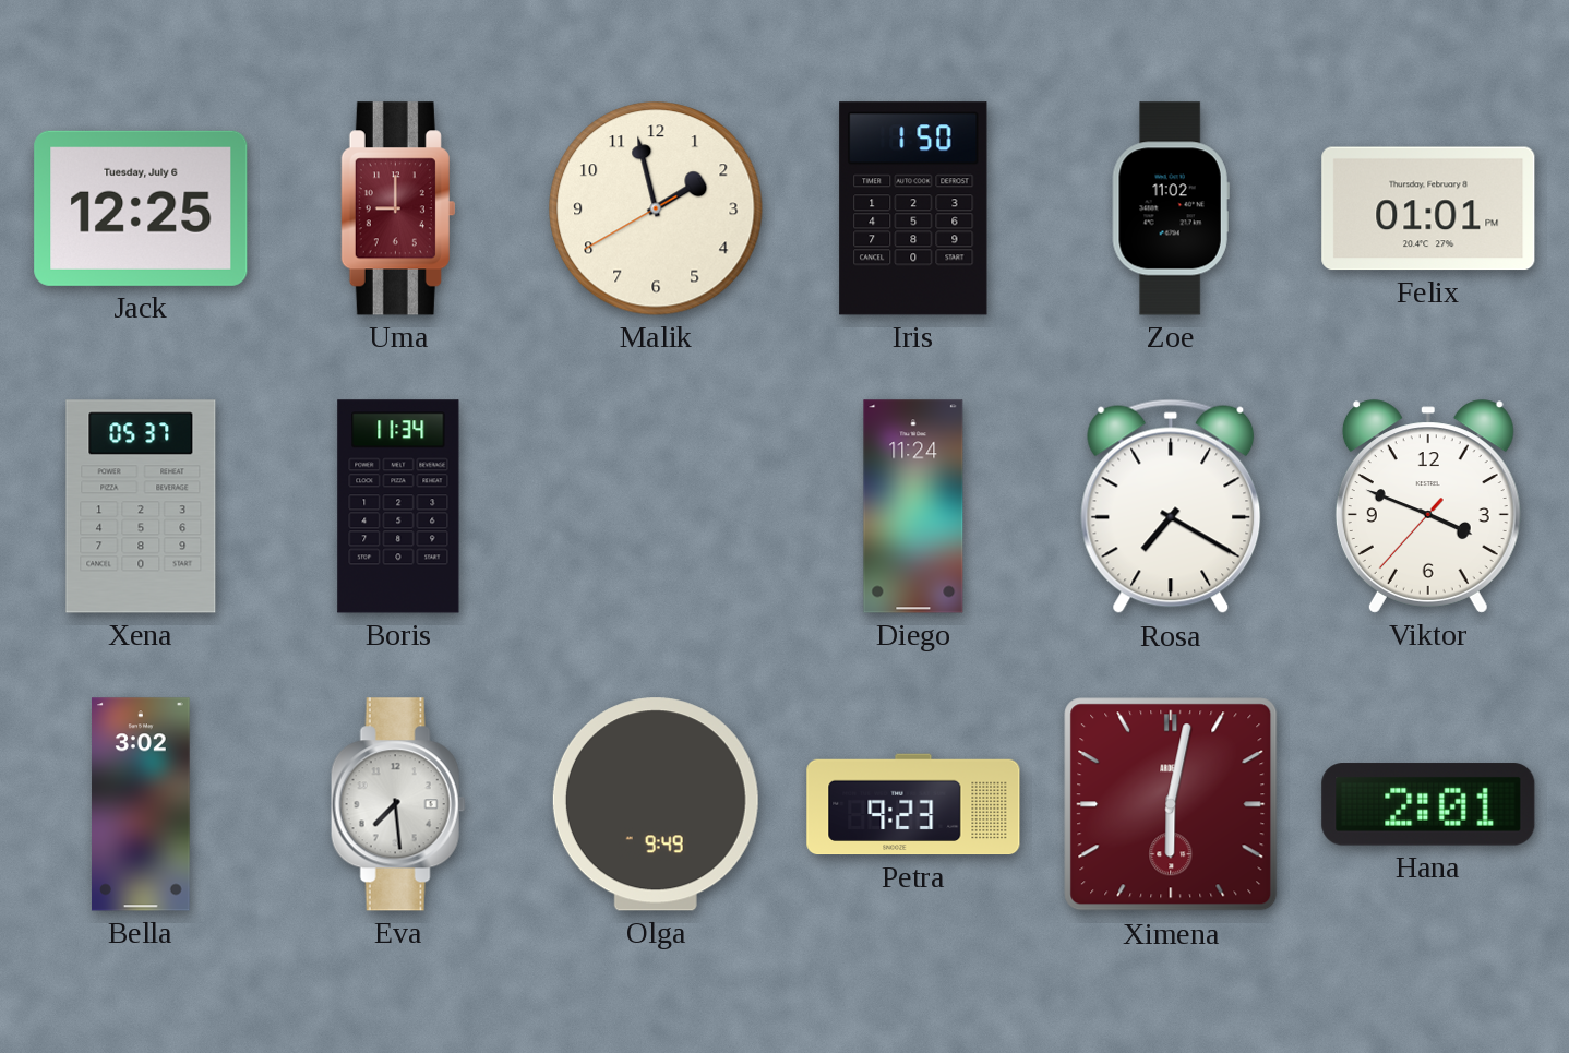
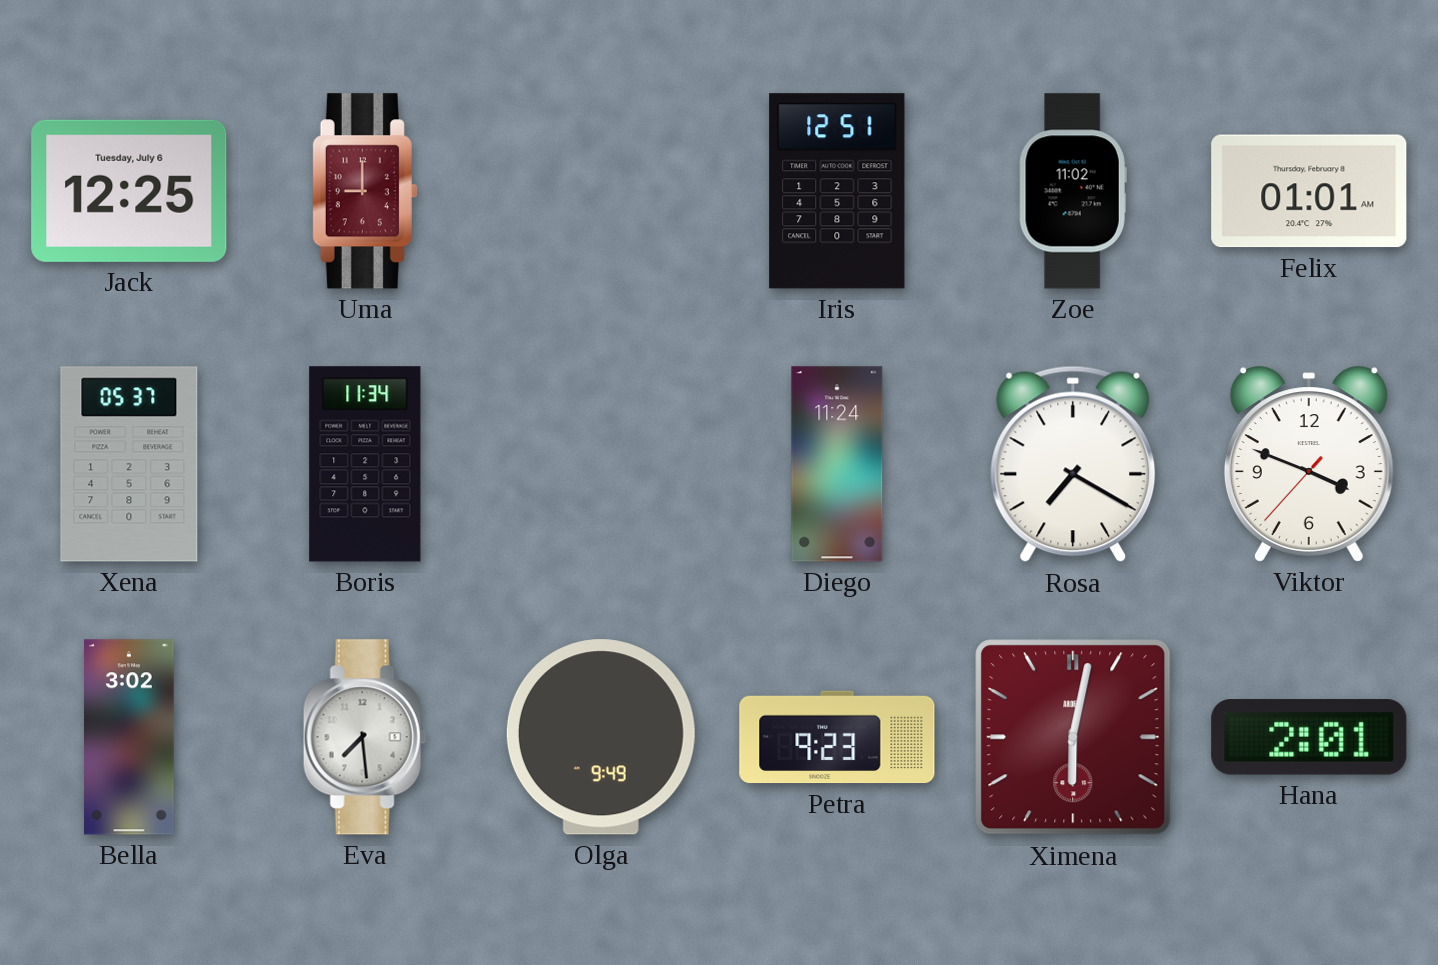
Malik: 1:57 -> none
Iris: 1:50 -> 12:51
Felix: 01:01 PM -> 01:01 AM
